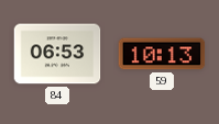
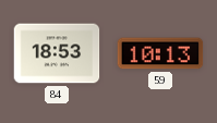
84: 06:53 -> 18:53
